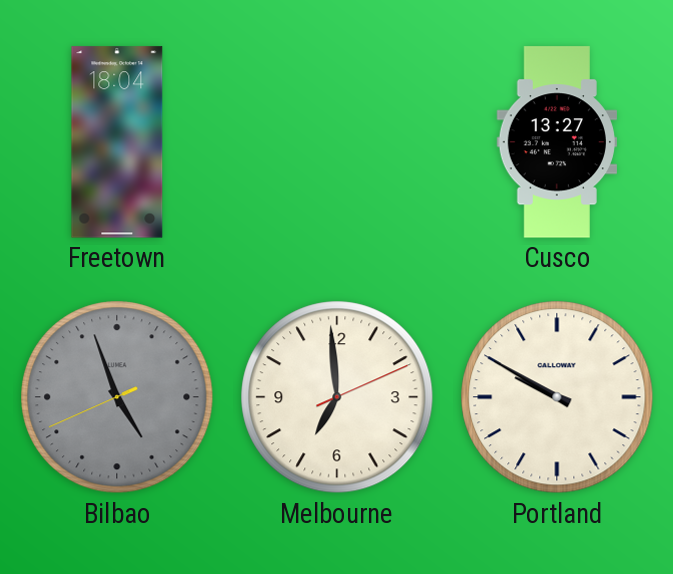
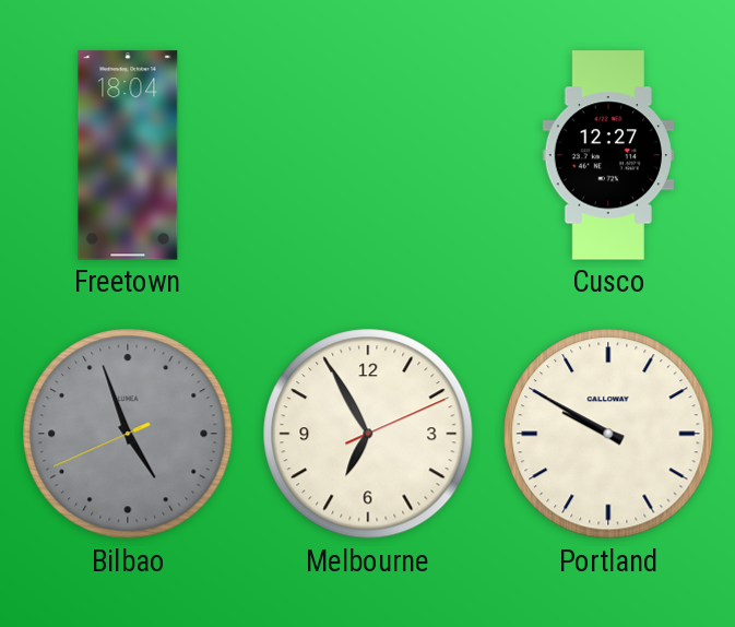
Cusco: 13:27 -> 12:27
Melbourne: 6:59 -> 6:55
